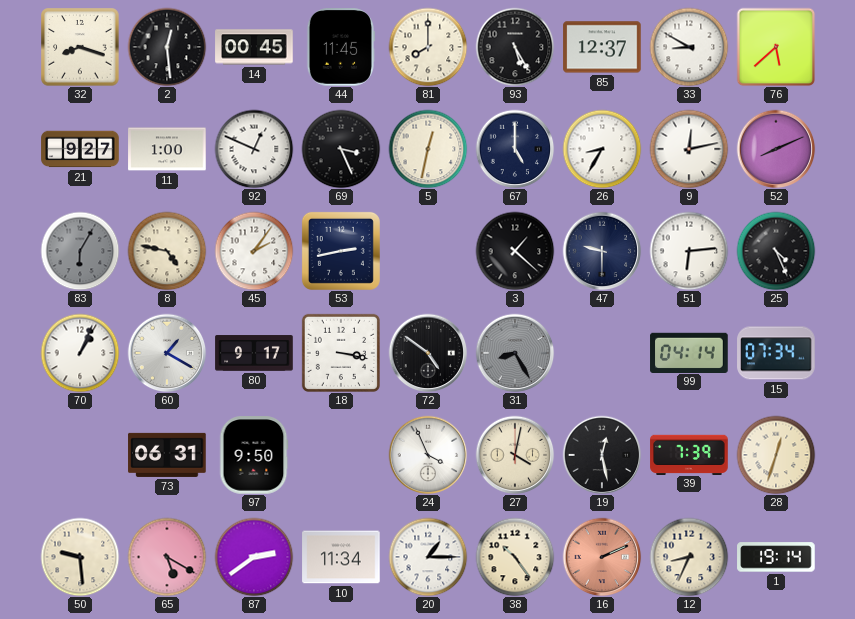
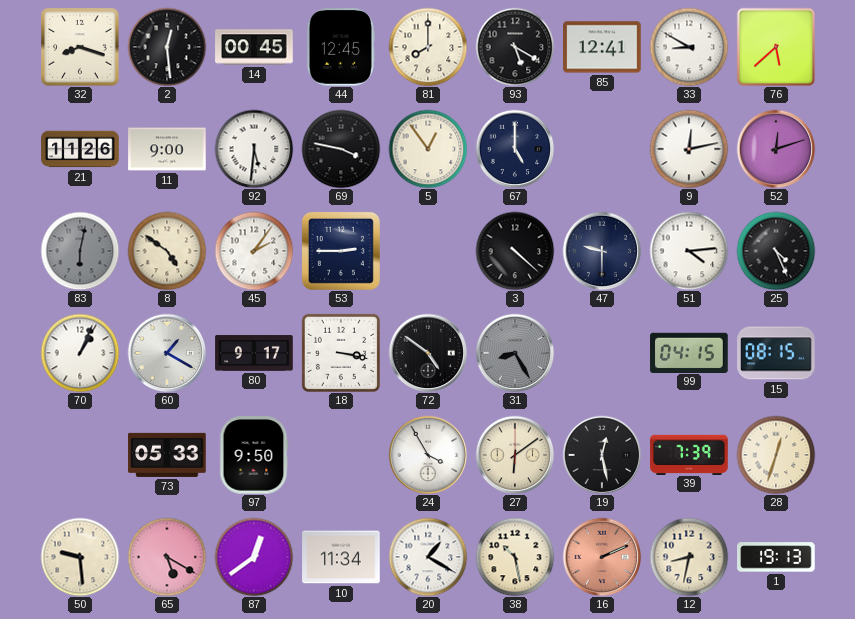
44: 11:45 -> 12:45
93: 5:25 -> 5:20
85: 12:37 -> 12:41
21: 9:27 -> 11:26
11: 1:00 -> 9:00
92: 12:49 -> 5:31
69: 3:26 -> 3:47
5: 12:32 -> 12:54
26: 8:35 -> none
52: 8:11 -> 12:12
83: 6:05 -> 6:02
8: 4:47 -> 4:51
53: 2:43 -> 2:45
3: 1:22 -> 4:22
51: 6:14 -> 4:14
99: 04:14 -> 04:15
15: 07:34 -> 08:15
73: 06:31 -> 05:33
24: 3:56 -> 3:55
27: 4:02 -> 6:09
87: 2:39 -> 12:39
20: 1:15 -> 1:20
38: 10:24 -> 10:28
12: 8:34 -> 8:32
1: 19:14 -> 19:13
